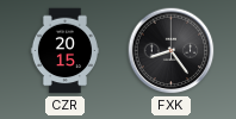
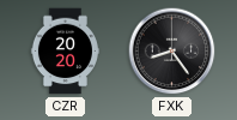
CZR: 20:15 -> 20:20
